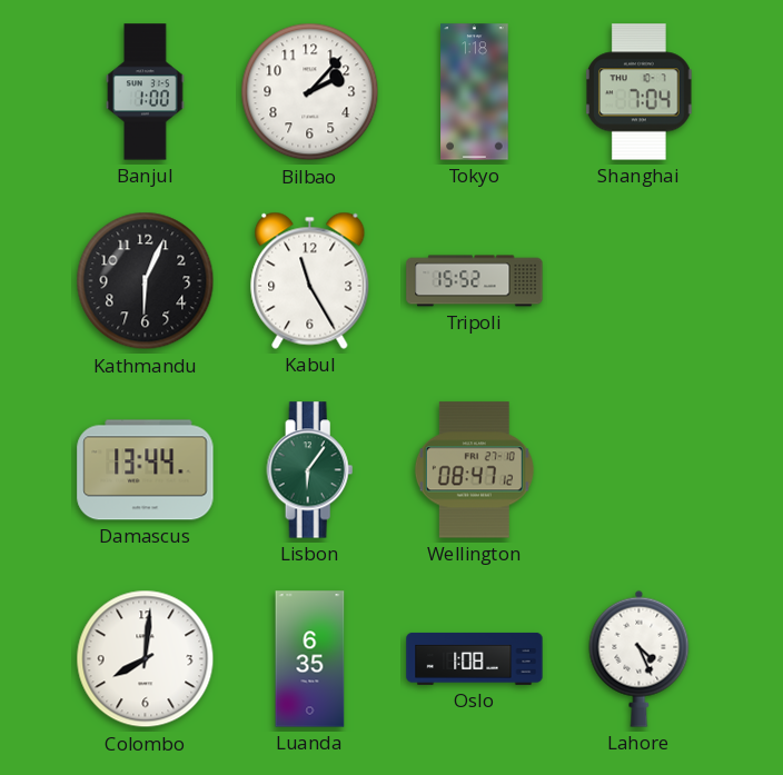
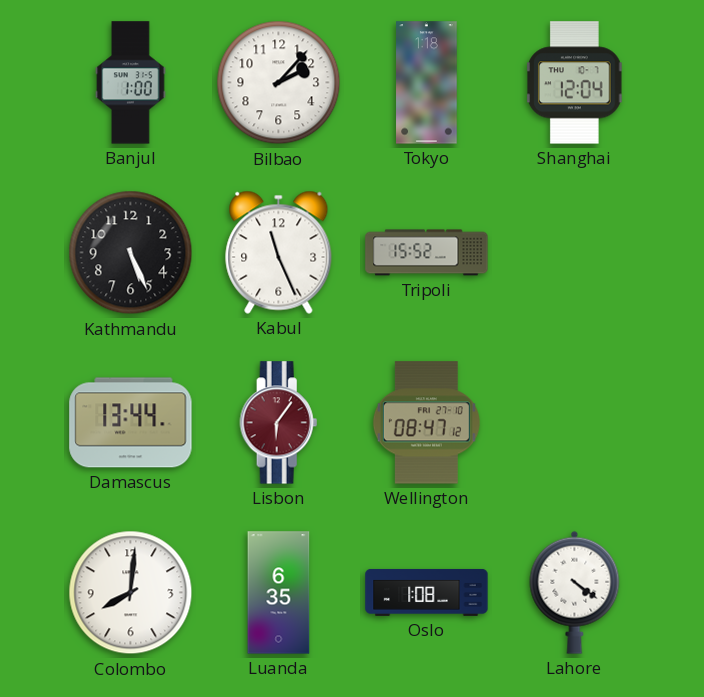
Shanghai: 7:04 -> 12:04
Kathmandu: 6:04 -> 5:26
Kabul: 11:25 -> 11:26
Lisbon dial: green -> burgundy
Lahore: 4:26 -> 4:21
